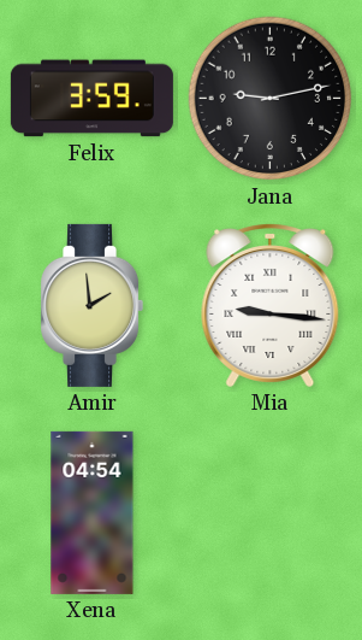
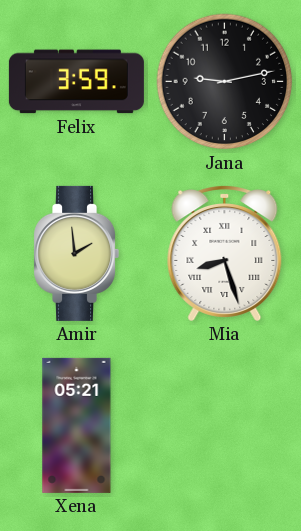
Mia: 9:16 -> 8:27
Xena: 04:54 -> 05:21
